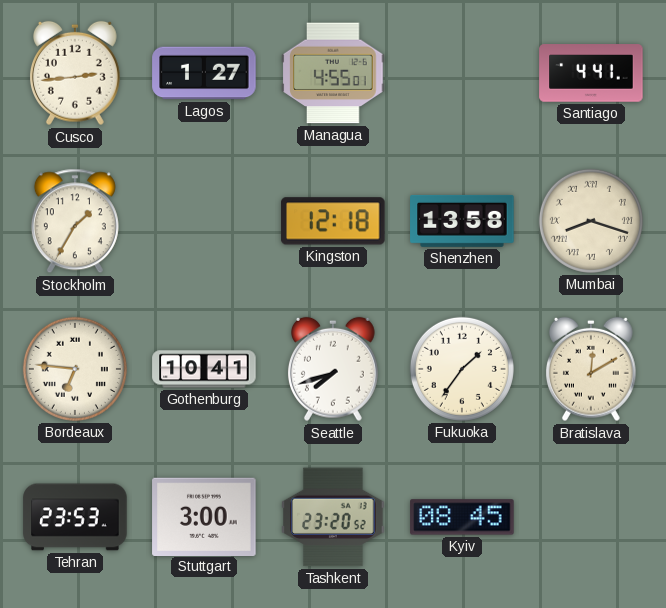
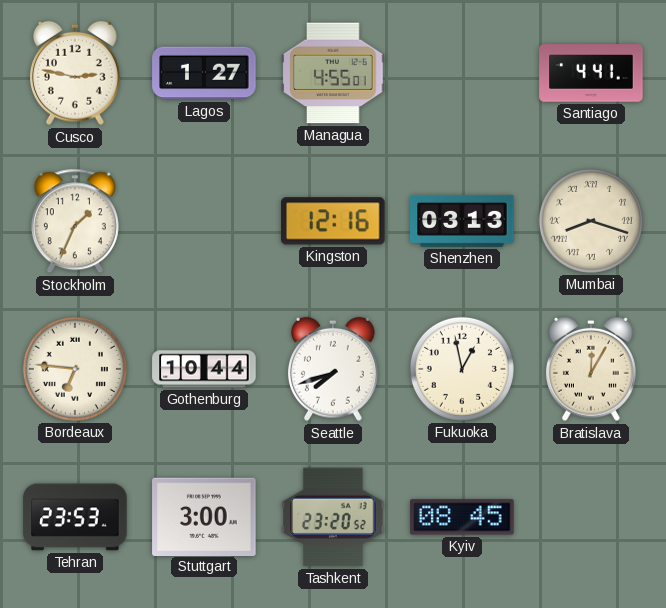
Cusco: 2:44 -> 2:47
Stockholm: 1:35 -> 1:34
Kingston: 12:18 -> 12:16
Shenzhen: 13:58 -> 03:13
Gothenburg: 10:41 -> 10:44
Fukuoka: 1:36 -> 12:58
Bratislava: 12:10 -> 12:05
